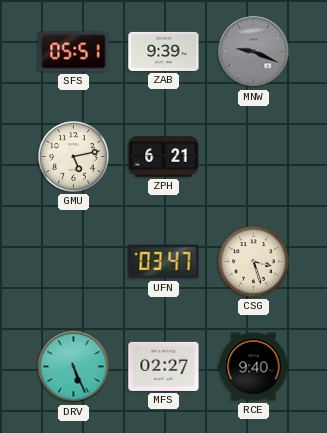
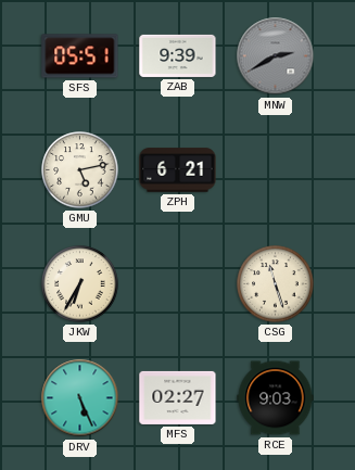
MNW: 9:19 -> 2:40
JKW: none -> 6:35
UFN: 03:47 -> none
CSG: 3:27 -> 11:27
RCE: 9:40 -> 9:03
